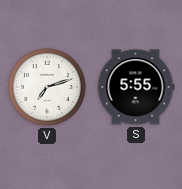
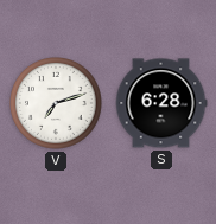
S: 5:55 -> 6:28
